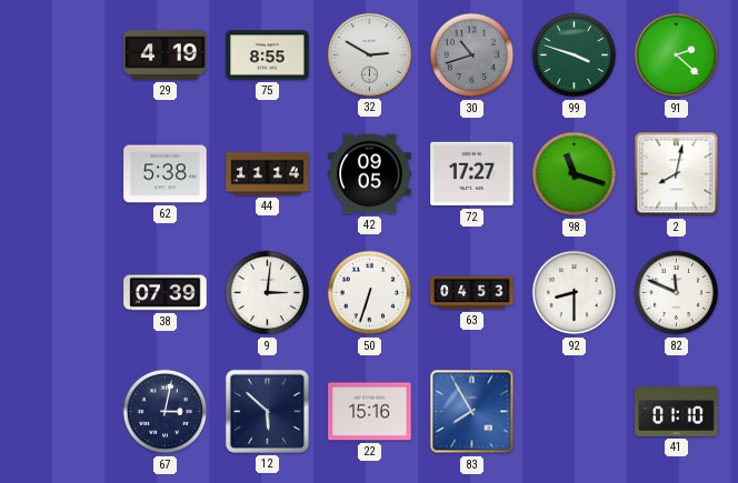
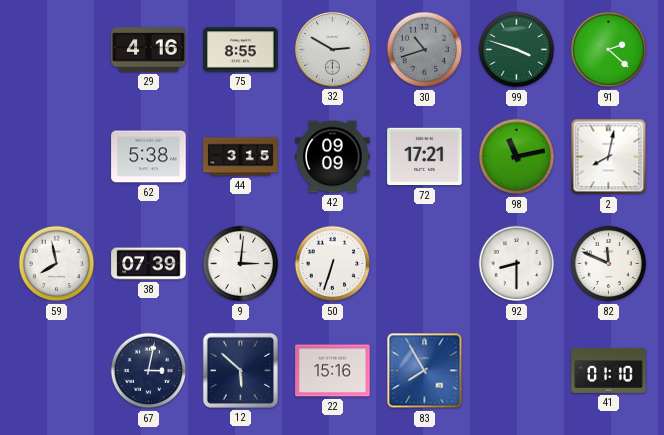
29: 4:19 -> 4:16
44: 11:14 -> 3:15
42: 09:05 -> 09:09
72: 17:27 -> 17:21
98: 11:18 -> 11:13
59: none -> 7:58
63: 04:53 -> none
